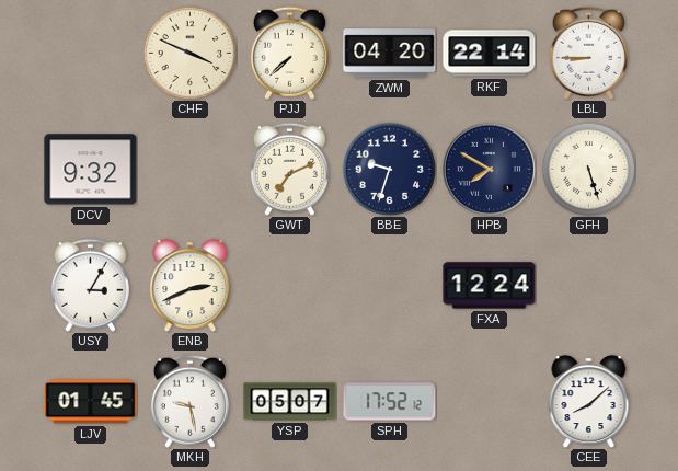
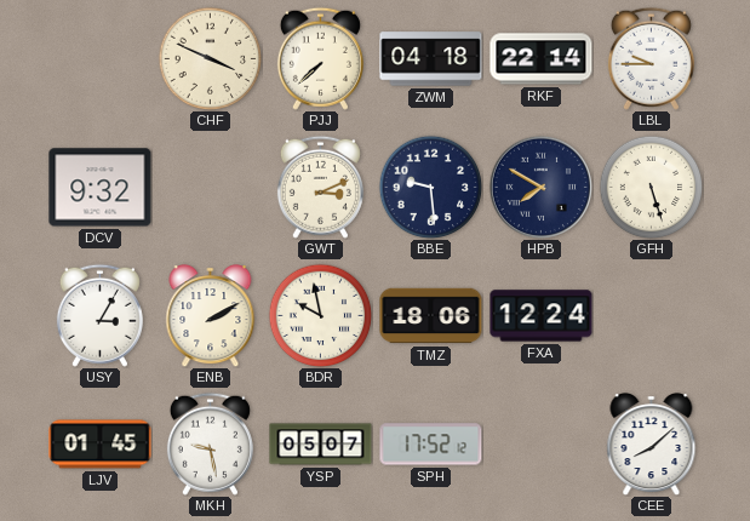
ZWM: 04:20 -> 04:18
LBL: 8:45 -> 9:45
GWT: 7:11 -> 3:11
BBE: 9:33 -> 9:29
ENB: 2:41 -> 2:10
BDR: none -> 9:58
TMZ: none -> 18:06
